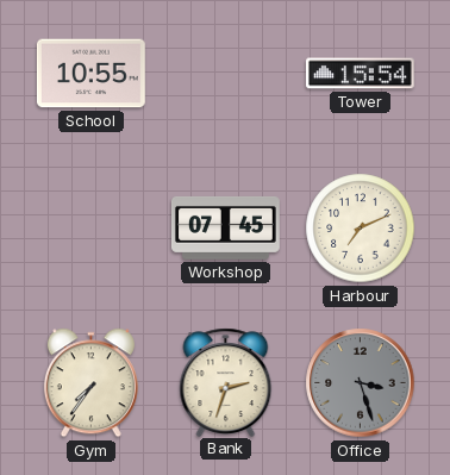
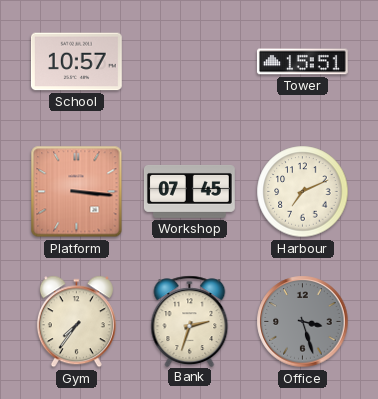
School: 10:55 -> 10:57
Tower: 15:54 -> 15:51
Platform: none -> 3:16
